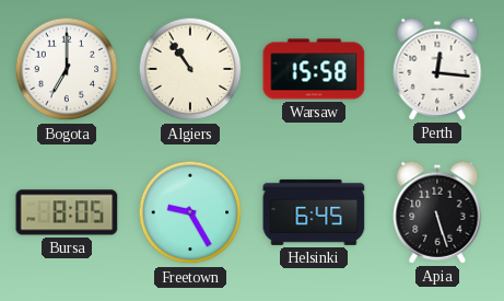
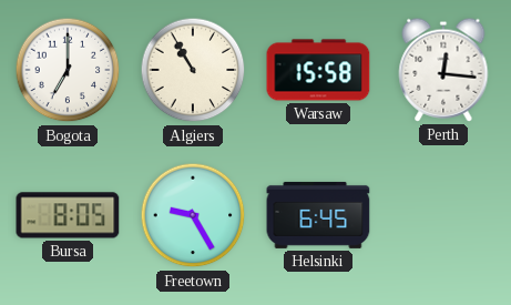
Algiers: 10:54 -> 10:55
Apia: 5:27 -> none
